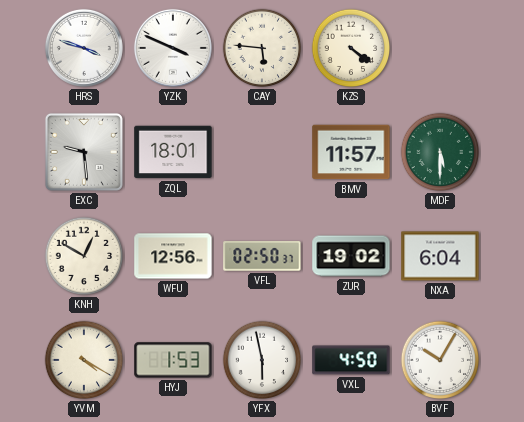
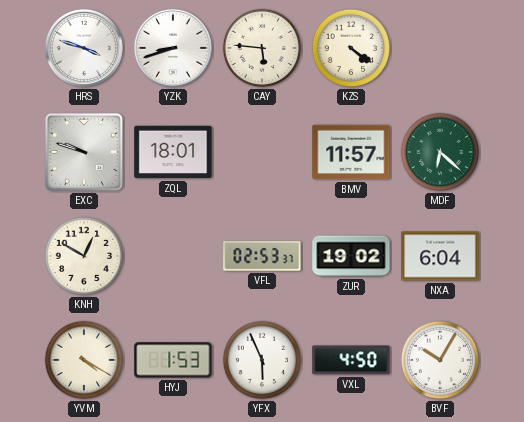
YZK: 3:49 -> 8:42
EXC: 9:29 -> 9:48
MDF: 5:30 -> 6:22
WFU: 12:56 -> none
VFL: 02:50 -> 02:53
YFX: 5:58 -> 5:56
